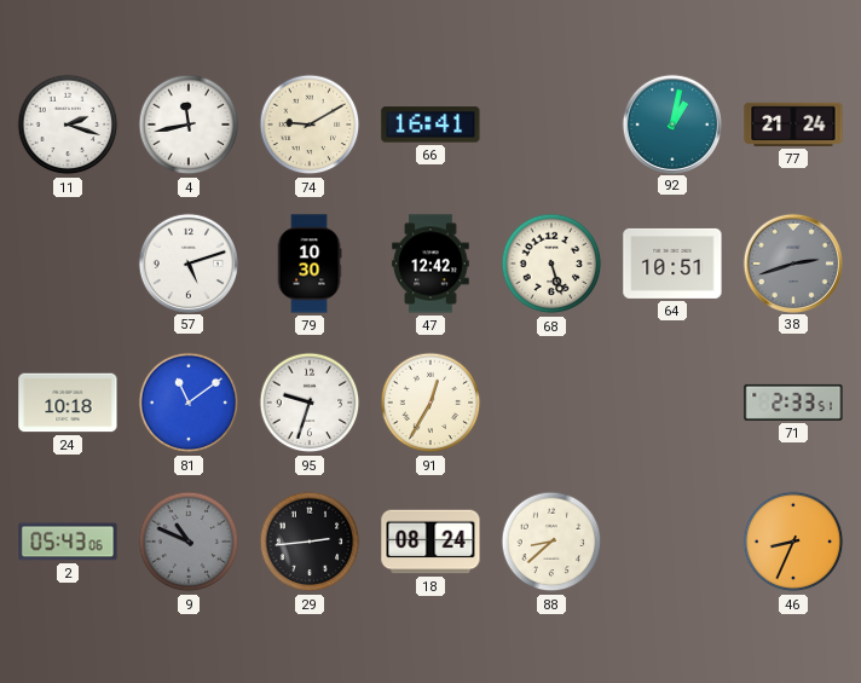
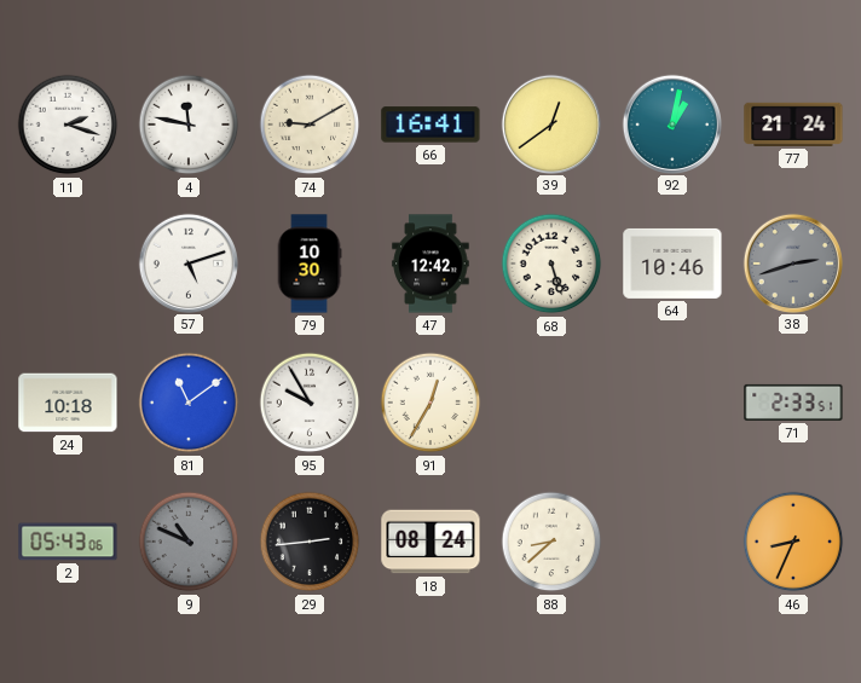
4: 11:43 -> 11:47
39: none -> 12:39
64: 10:51 -> 10:46
95: 9:33 -> 9:55
